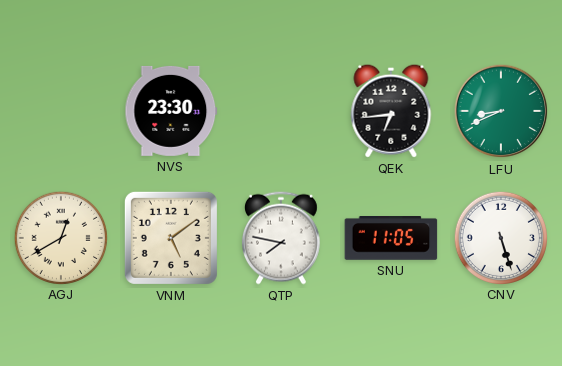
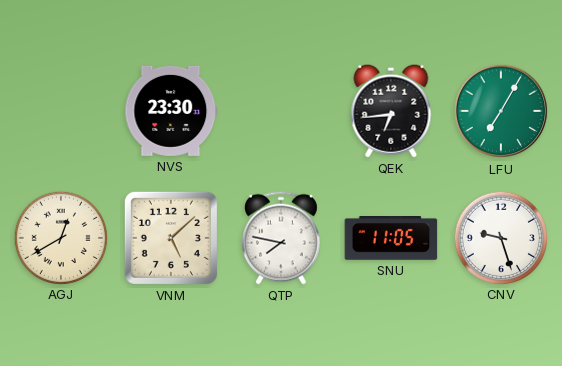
LFU: 8:41 -> 7:05
VNM: 5:09 -> 5:08
CNV: 5:27 -> 9:27
